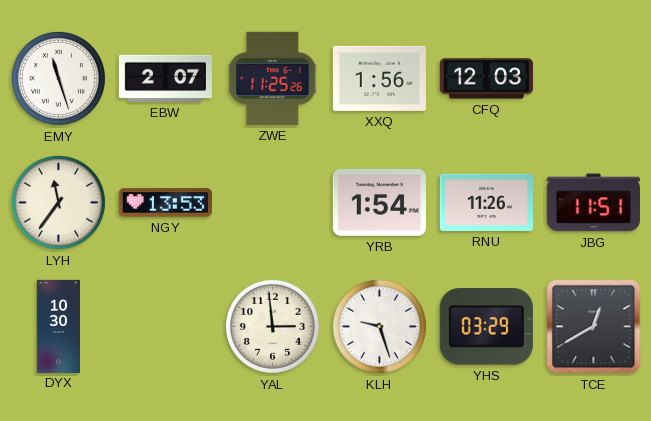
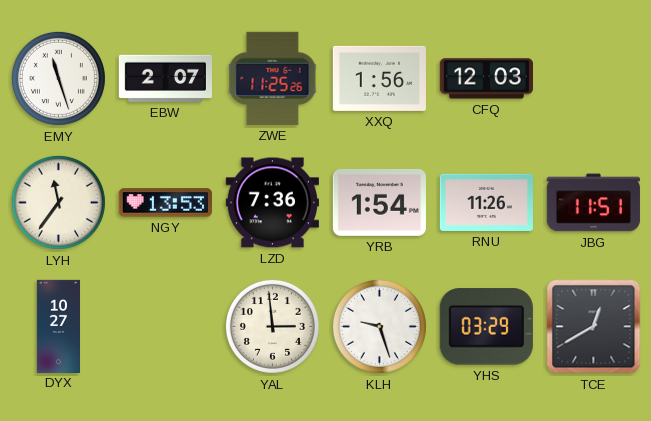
LZD: none -> 7:36
DYX: 10:30 -> 10:27
